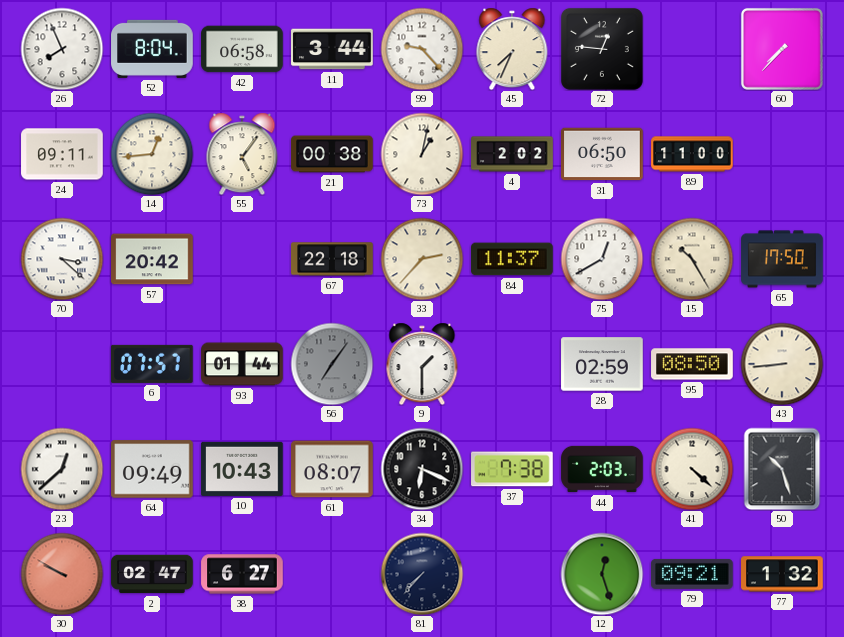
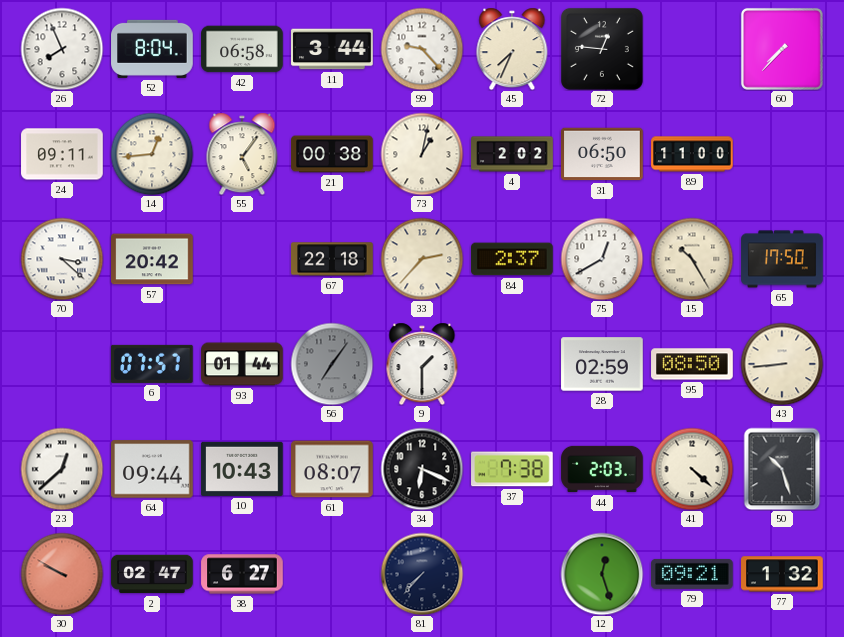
84: 11:37 -> 2:37
64: 09:49 -> 09:44
